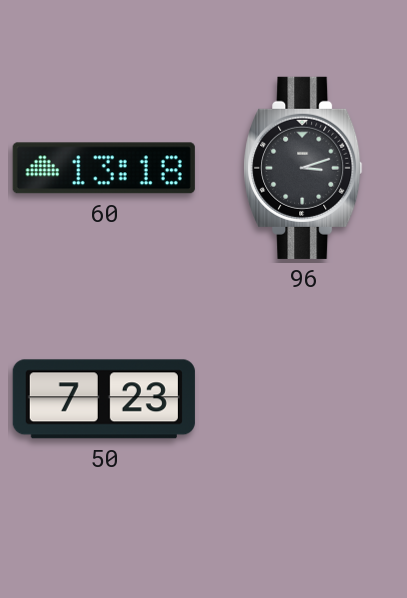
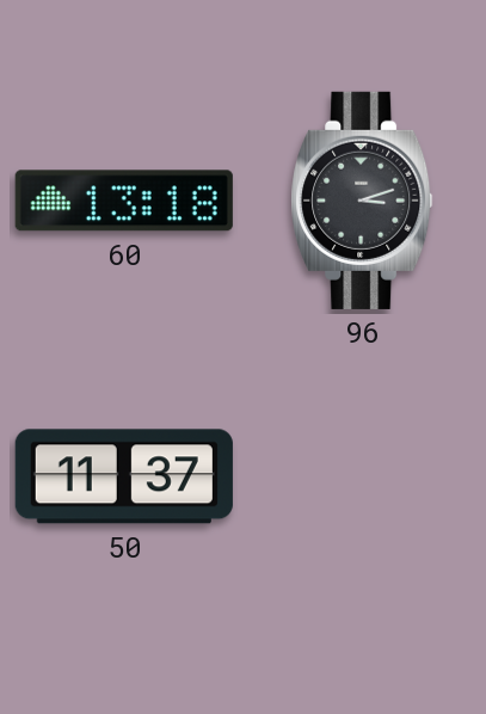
50: 7:23 -> 11:37
